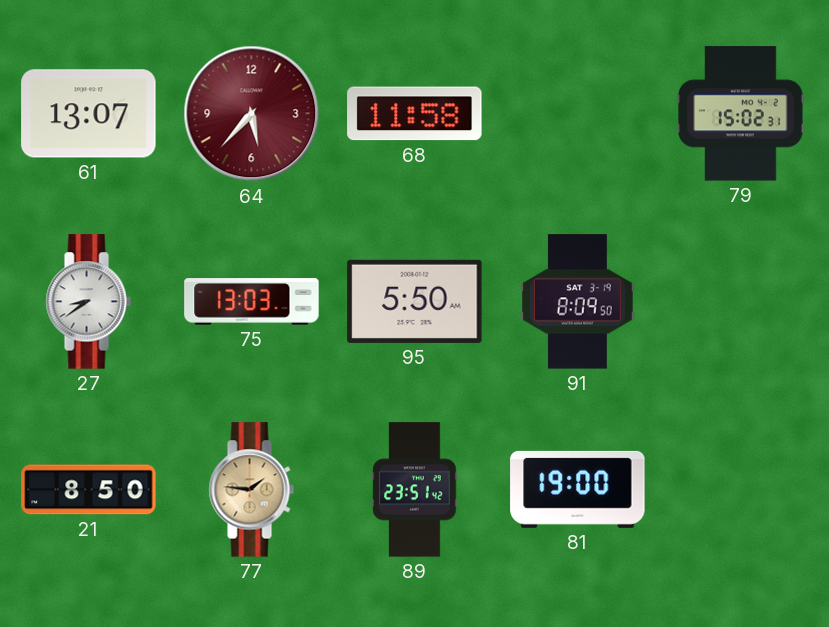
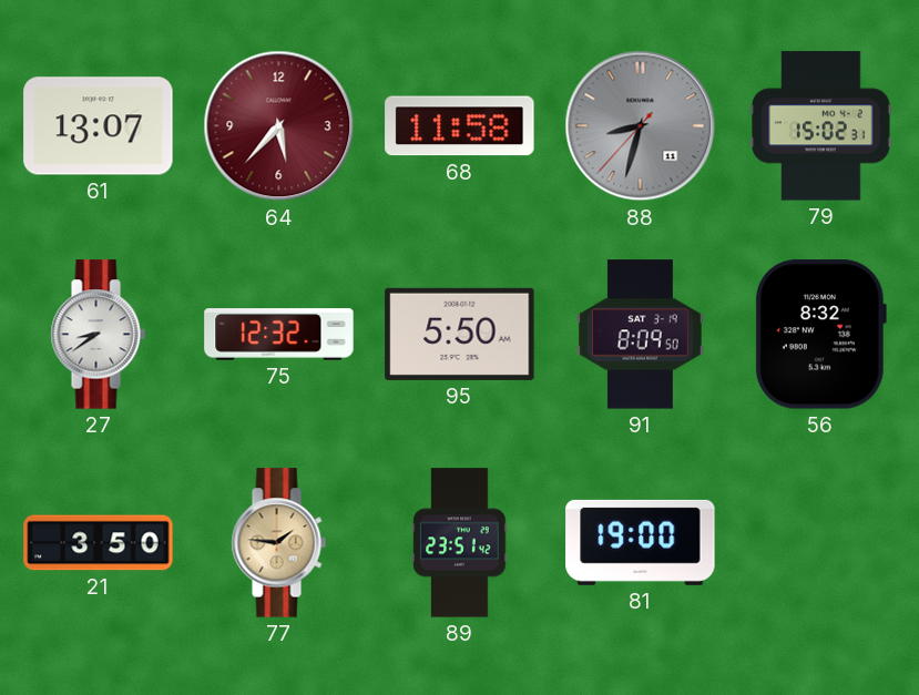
88: none -> 8:32
75: 13:03 -> 12:32
56: none -> 8:32
21: 8:50 -> 3:50
